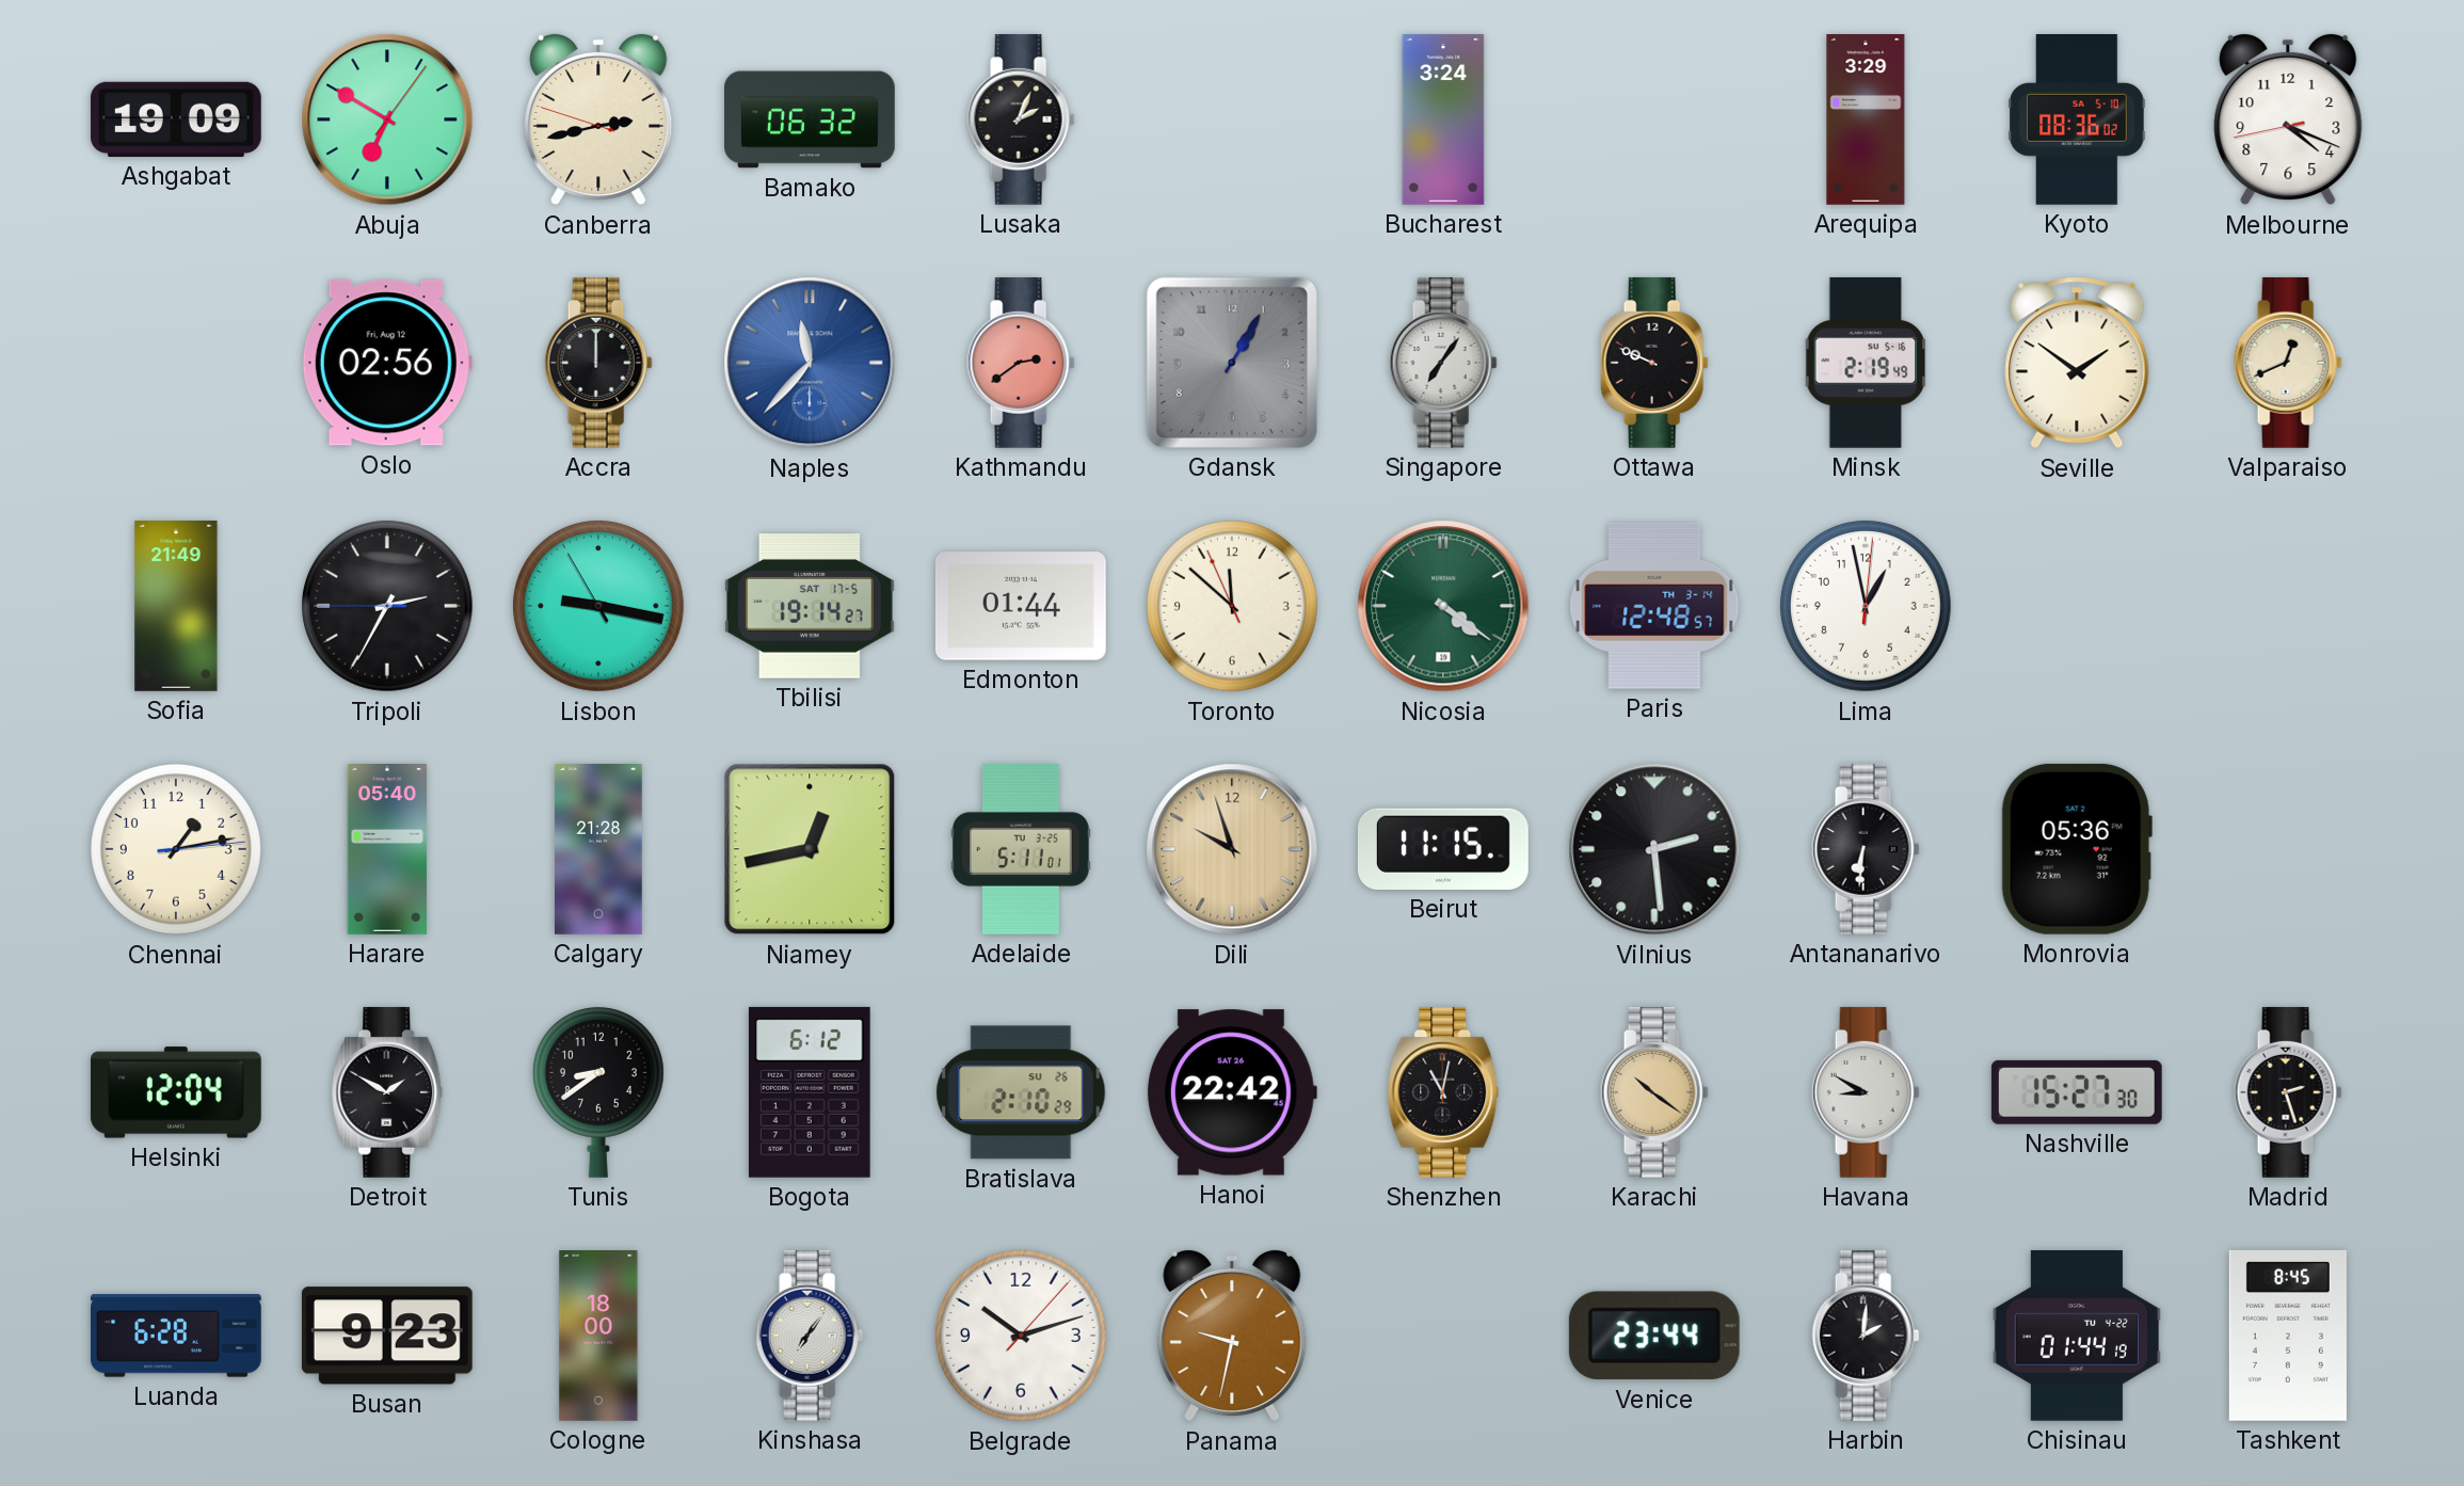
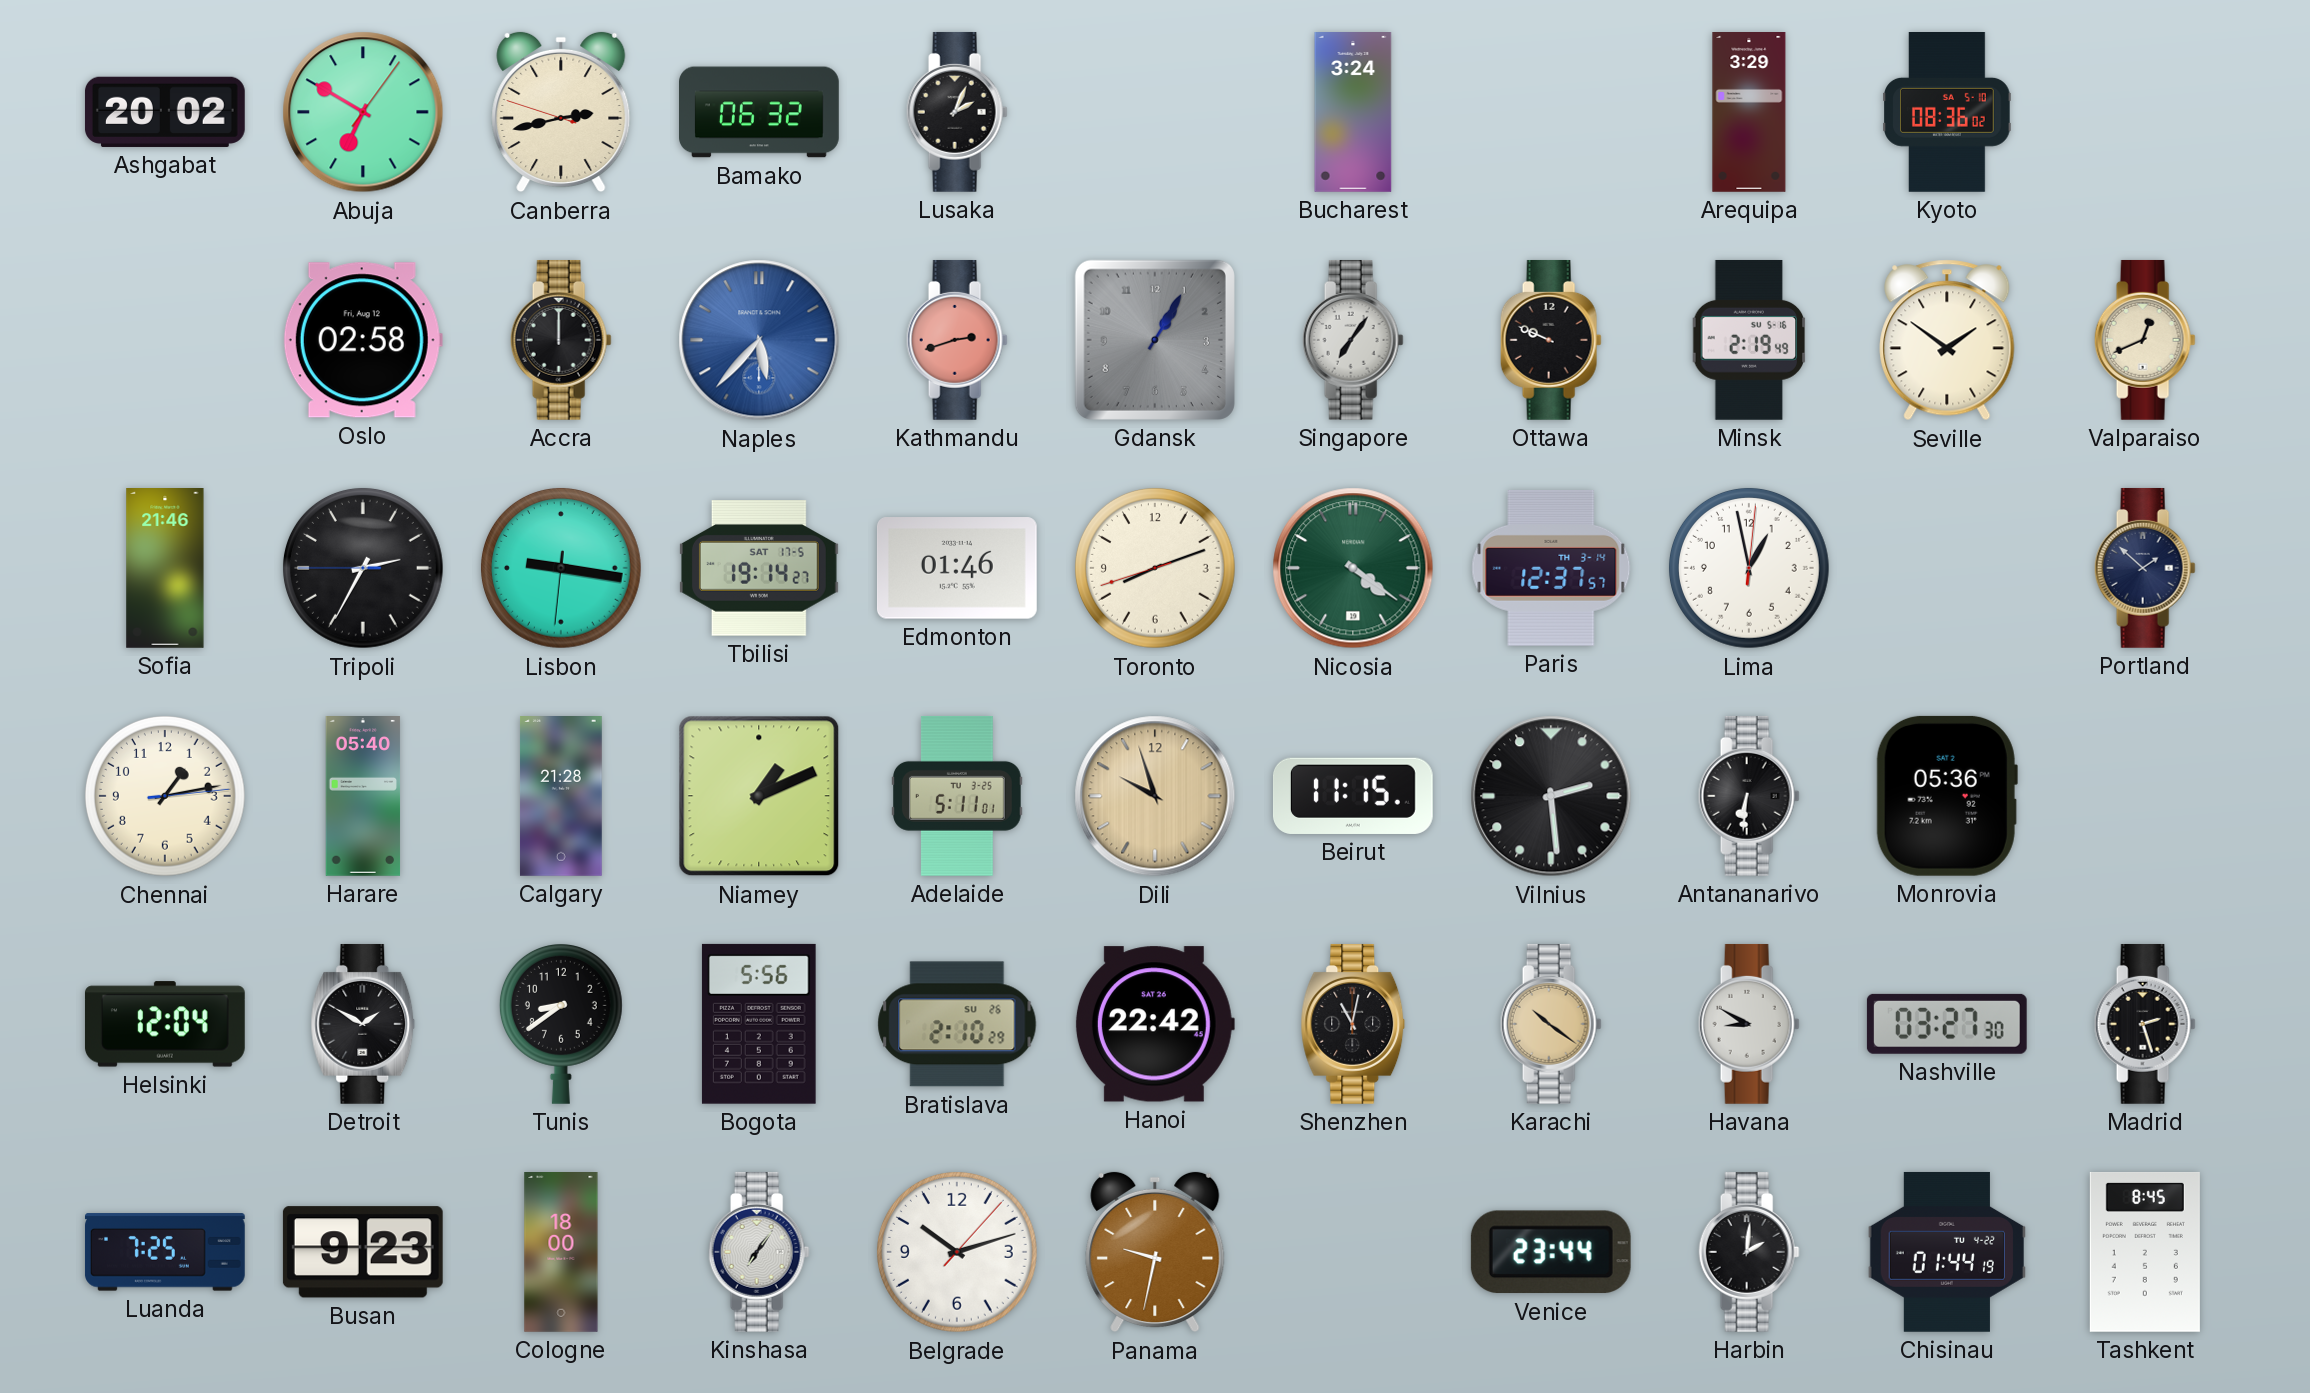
Ashgabat: 19:09 -> 20:02
Melbourne: 4:18 -> none
Oslo: 02:56 -> 02:58
Naples: 11:37 -> 5:37
Kathmandu: 2:39 -> 2:42
Sofia: 21:49 -> 21:46
Lisbon: 9:16:55 -> 9:16:31
Edmonton: 01:44 -> 01:46
Toronto: 11:51 -> 8:11
Paris: 12:48 -> 12:37
Portland: none -> 1:52
Niamey: 12:43 -> 1:11
Bogota: 6:12 -> 5:56
Nashville: 15:27 -> 03:27
Luanda: 6:28 -> 7:25
